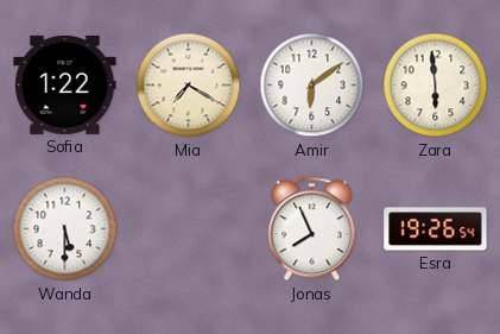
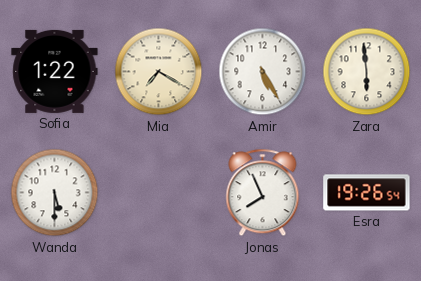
Amir: 6:09 -> 5:25
